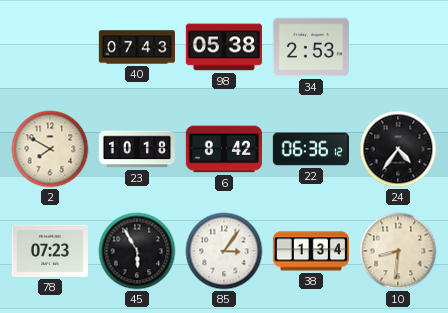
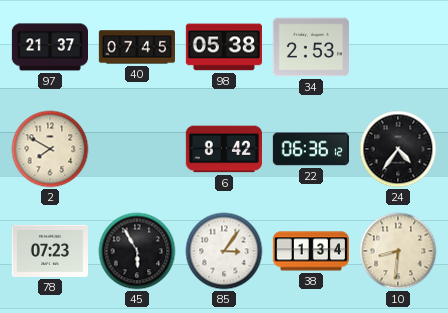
97: none -> 21:37
40: 07:43 -> 07:45
23: 10:18 -> none
